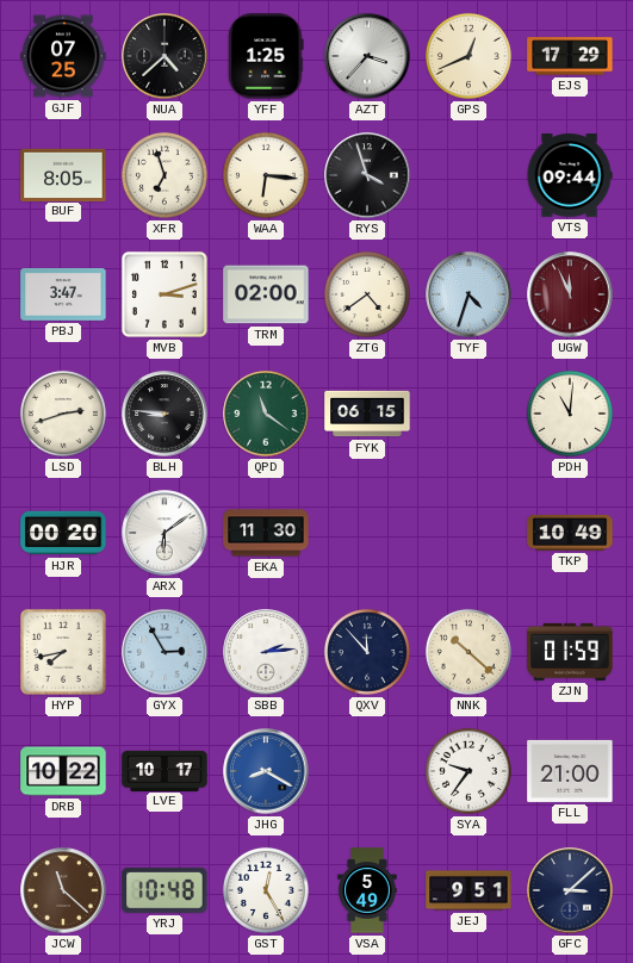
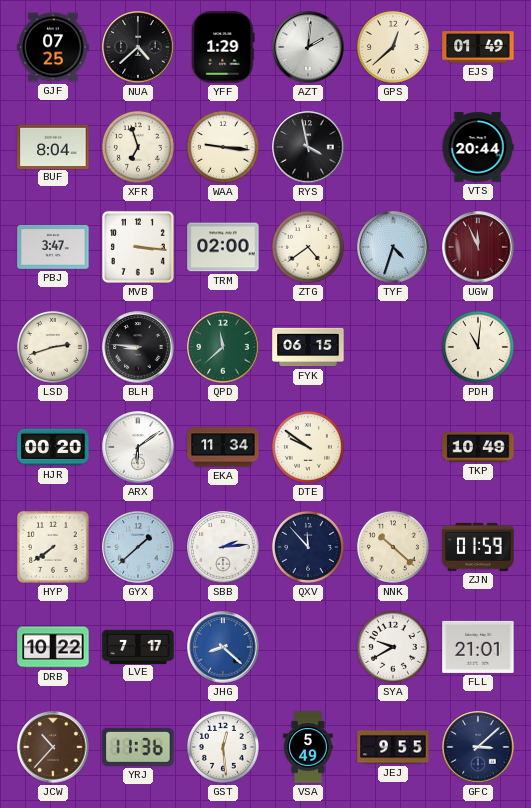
YFF: 1:25 -> 1:29
AZT: 3:37 -> 2:01
GPS: 12:41 -> 12:38
EJS: 17:29 -> 01:49
BUF: 8:05 -> 8:04
WAA: 6:16 -> 9:16
RYS: 3:57 -> 3:58
VTS: 09:44 -> 20:44
MVB: 3:12 -> 3:16
QPD: 11:21 -> 11:38
EKA: 11:30 -> 11:34
DTE: none -> 9:51
HYP: 7:43 -> 7:39
GYX: 2:55 -> 1:38
LVE: 10:17 -> 7:17
JHG: 8:20 -> 8:22
SYA: 9:36 -> 9:40
FLL: 21:00 -> 21:01
JCW: 11:22 -> 10:37
YRJ: 10:48 -> 11:36
GST: 12:25 -> 12:29
JEJ: 9:51 -> 9:55
